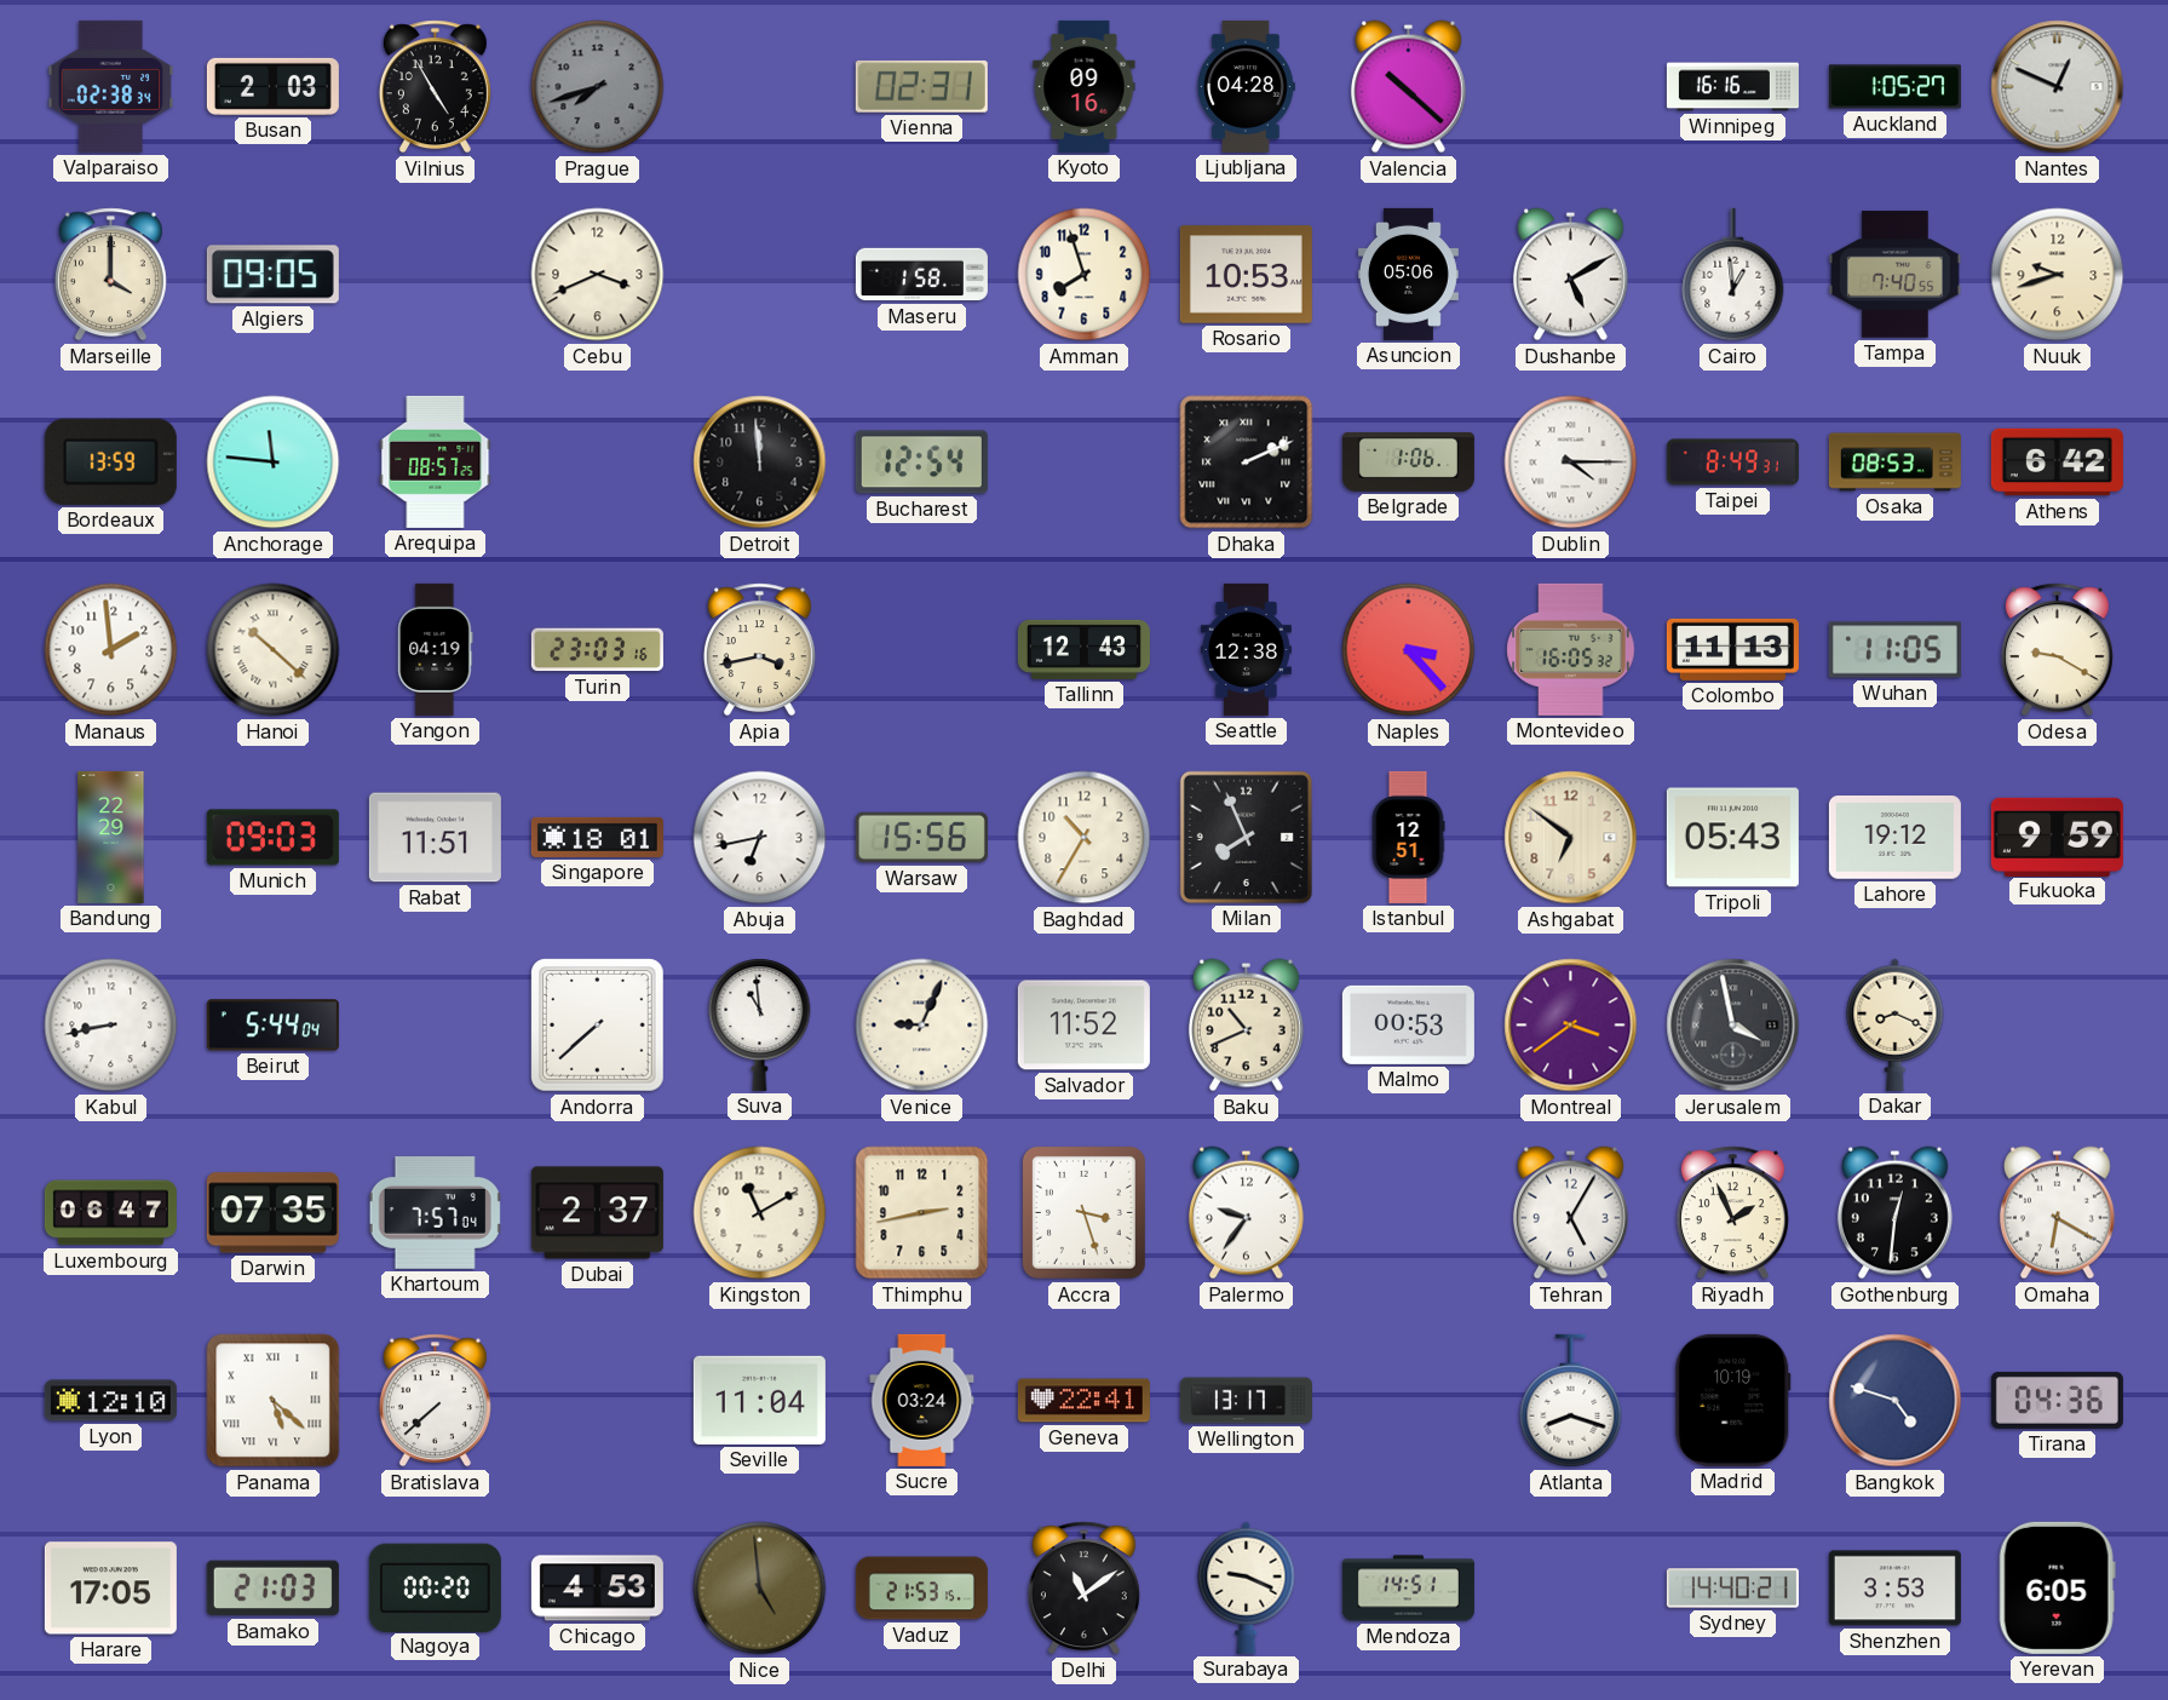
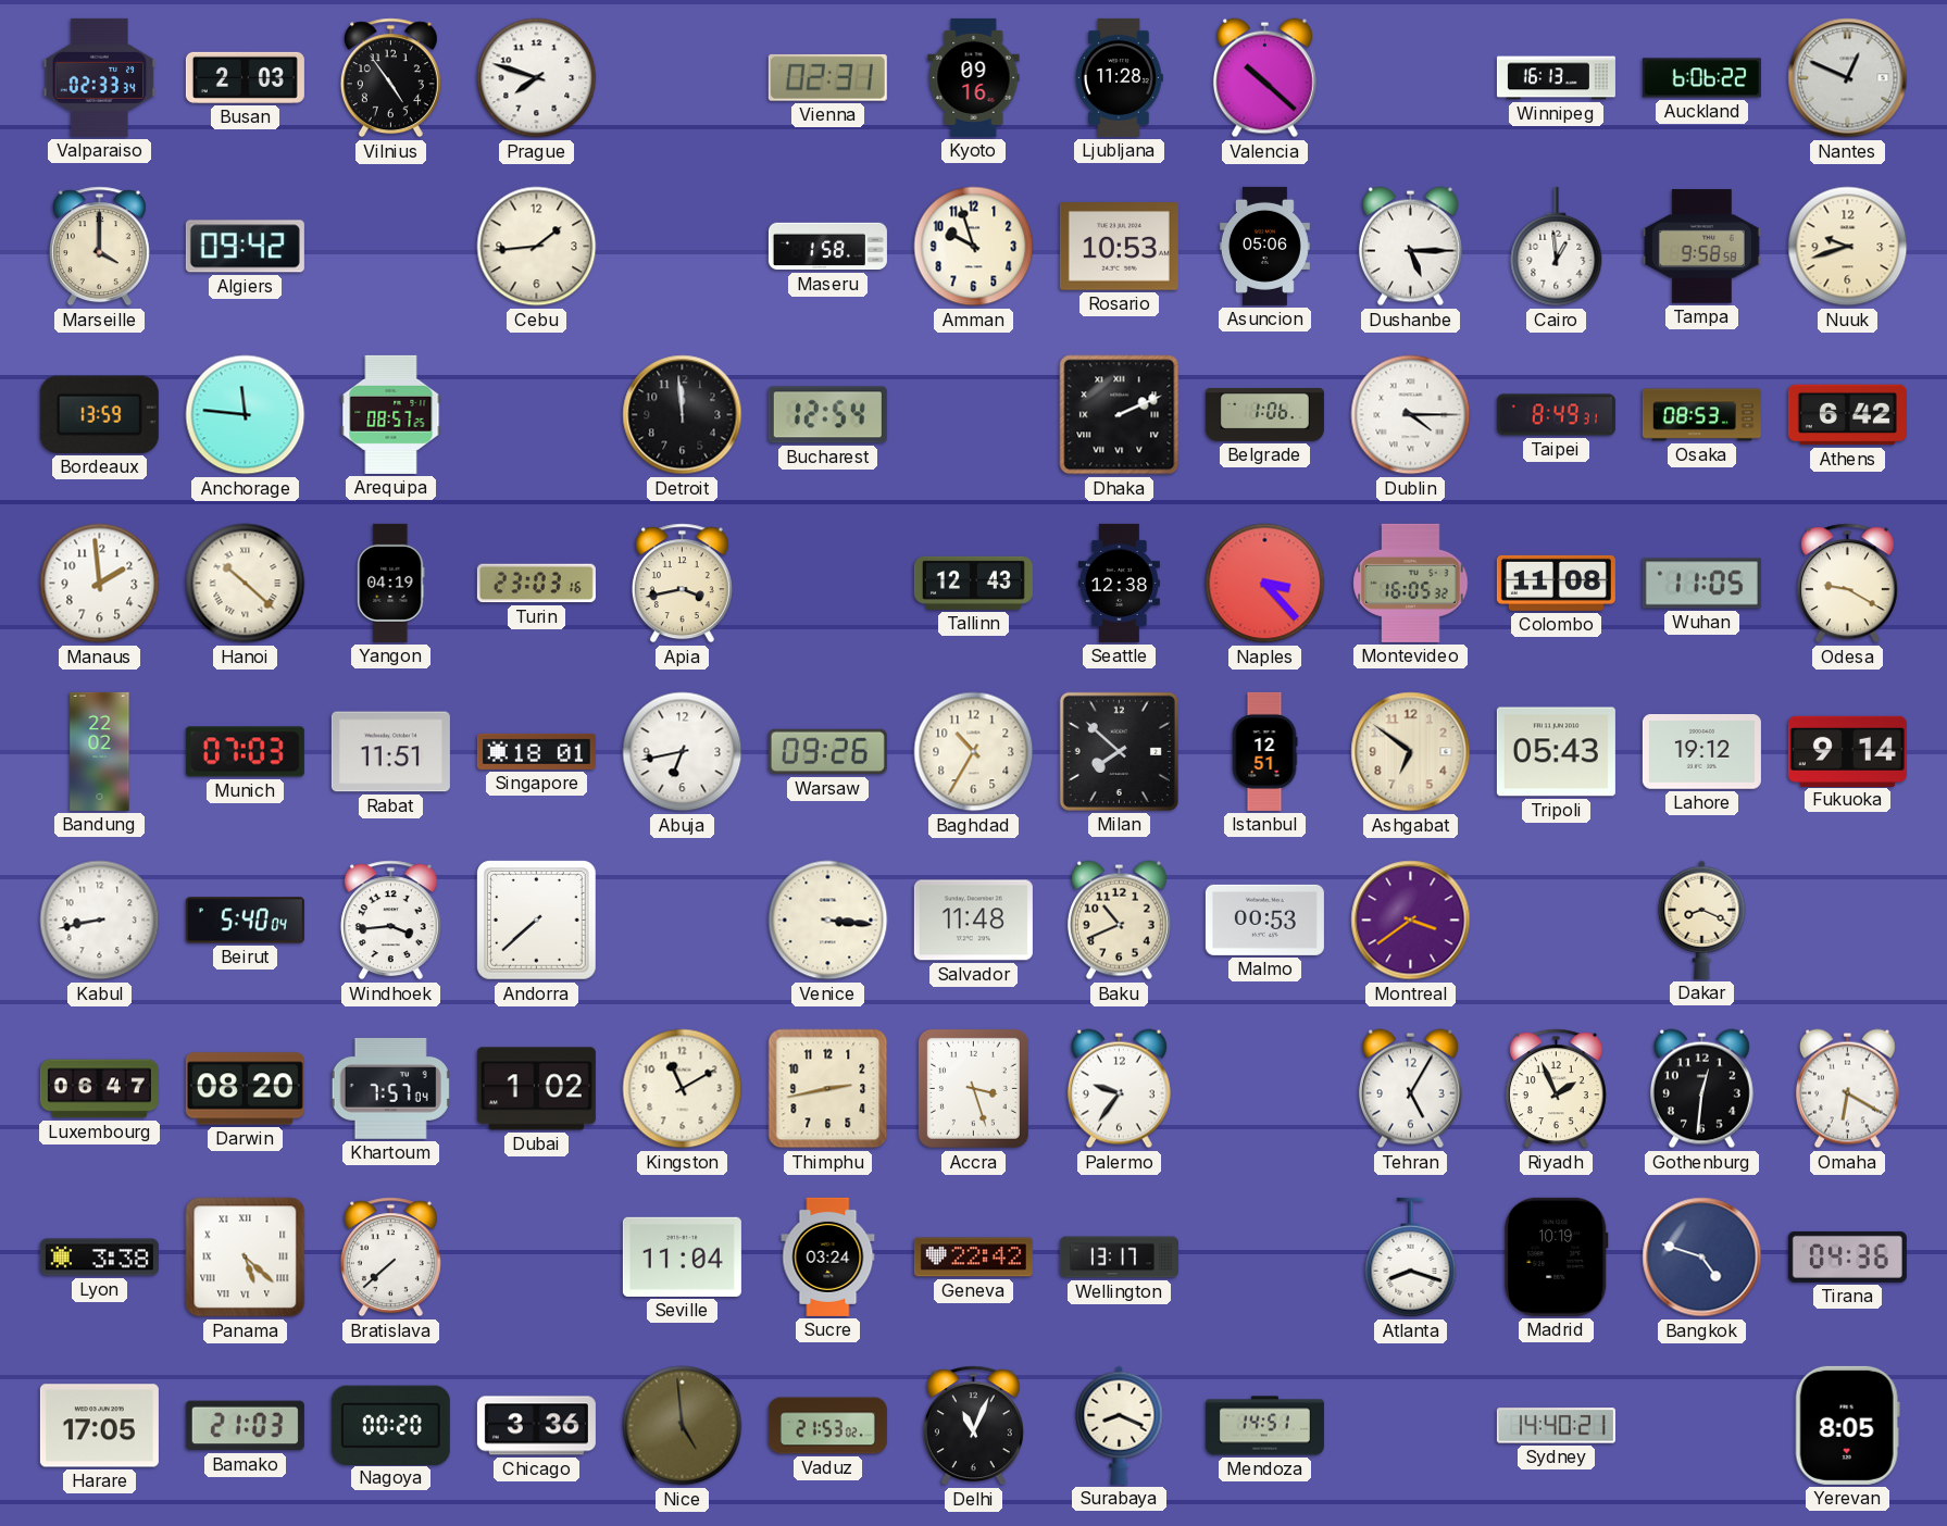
Valparaiso: 02:38 -> 02:33
Vilnius: 4:55 -> 4:54
Prague: 7:42 -> 7:48
Prague dial: grey -> white
Ljubljana: 04:28 -> 11:28
Winnipeg: 16:16 -> 16:13
Auckland: 1:05 -> 6:06
Algiers: 09:05 -> 09:42
Cebu: 3:41 -> 1:44
Amman: 7:57 -> 9:57
Dushanbe: 5:10 -> 5:15
Tampa: 7:40 -> 9:58
Colombo: 11:13 -> 11:08
Bandung: 22:29 -> 22:02
Munich: 09:03 -> 07:03
Warsaw: 15:56 -> 09:26
Milan: 7:56 -> 7:52
Fukuoka: 9:59 -> 9:14
Beirut: 5:44 -> 5:40
Windhoek: none -> 3:44
Suva: 10:59 -> none
Venice: 9:04 -> 3:16
Salvador: 11:52 -> 11:48
Jerusalem: 3:58 -> none
Darwin: 07:35 -> 08:20
Dubai: 2:37 -> 1:02
Lyon: 12:10 -> 3:38
Geneva: 22:41 -> 22:42
Chicago: 4:53 -> 3:36
Vaduz: 21:53:15 -> 21:53:02
Delhi: 11:09 -> 11:04
Surabaya: 9:19 -> 8:19
Shenzhen: 3:53 -> none
Yerevan: 6:05 -> 8:05
